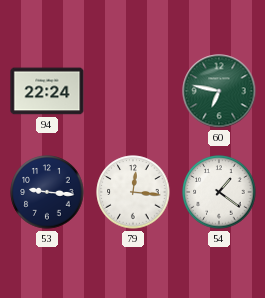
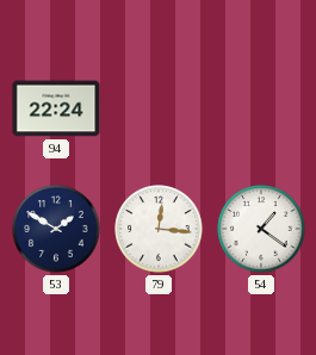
60: 6:47 -> none
53: 9:16 -> 1:50
